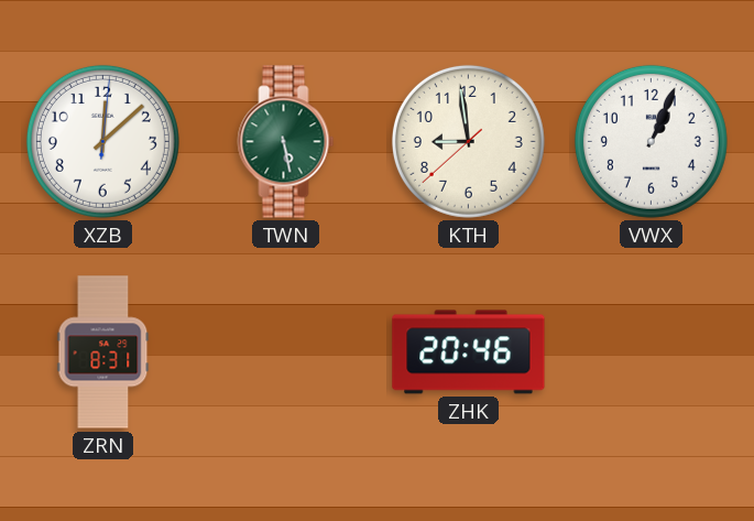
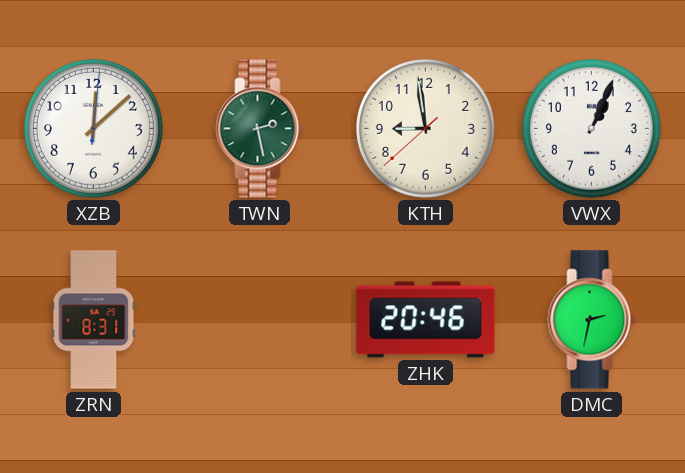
TWN: 5:28 -> 2:28
DMC: none -> 2:32
